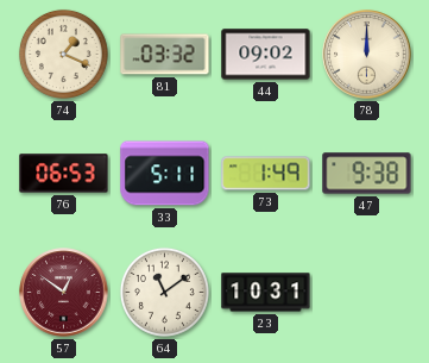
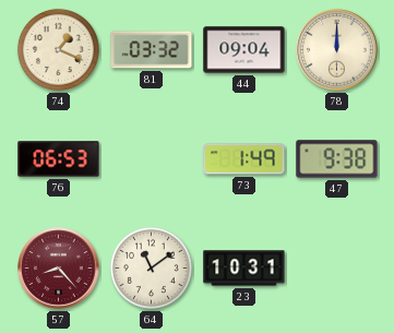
44: 09:02 -> 09:04
33: 5:11 -> none
57: 12:51 -> 8:23
